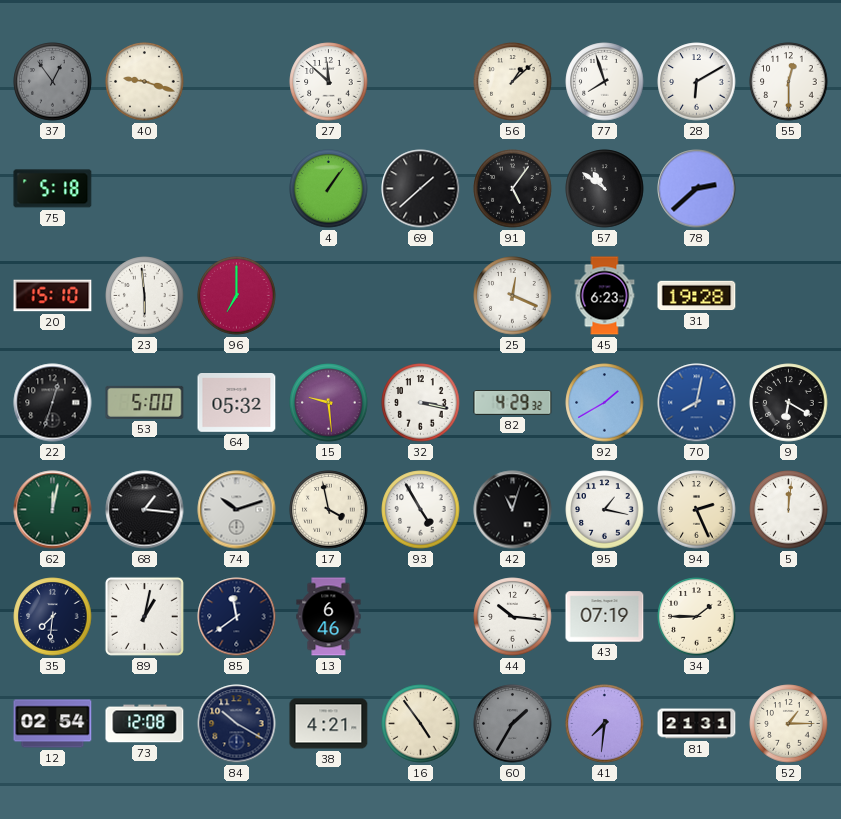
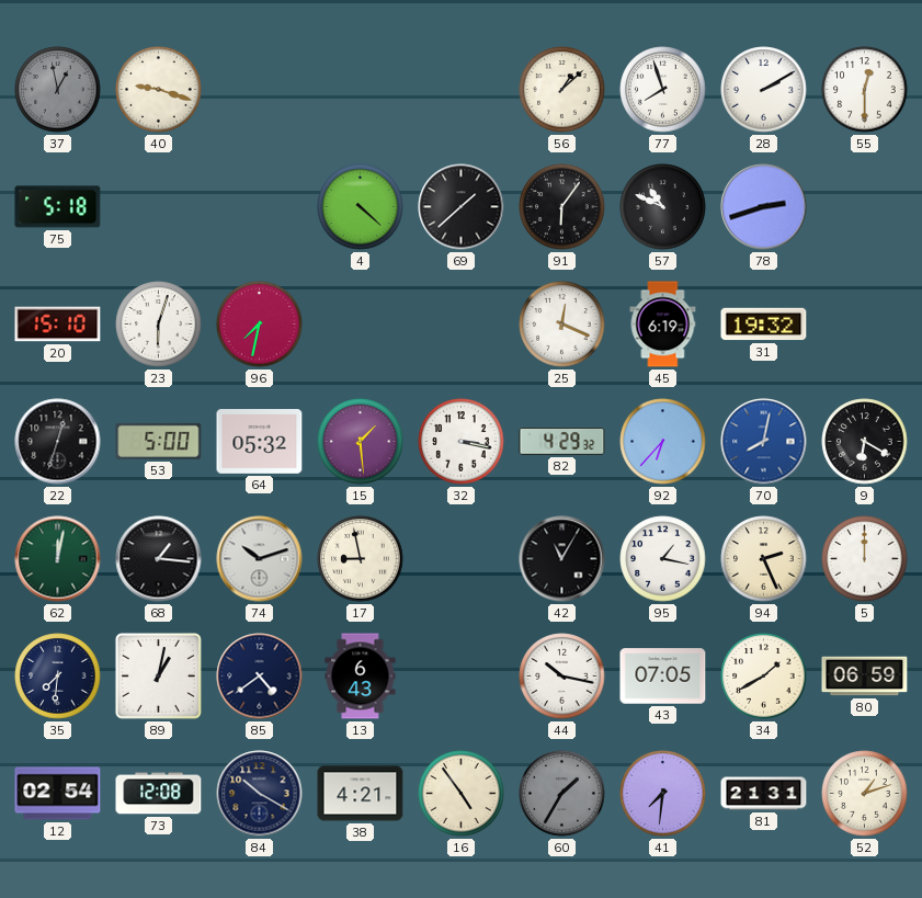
37: 12:54 -> 12:58
27: 11:52 -> none
28: 6:10 -> 2:10
4: 1:06 -> 4:22
91: 5:06 -> 6:06
57: 10:51 -> 10:49
78: 2:38 -> 2:42
23: 5:59 -> 6:03
96: 7:00 -> 7:32
45: 6:23 -> 6:19
31: 19:28 -> 19:32
15: 9:29 -> 1:29
92: 1:40 -> 6:37
17: 3:58 -> 8:58
93: 4:55 -> none
42: 11:03 -> 11:05
5: 12:01 -> 12:00
85: 11:39 -> 4:39
13: 6:46 -> 6:43
44: 10:16 -> 10:17
43: 07:19 -> 07:05
34: 1:45 -> 1:40
80: none -> 06:59
52: 1:15 -> 1:12
